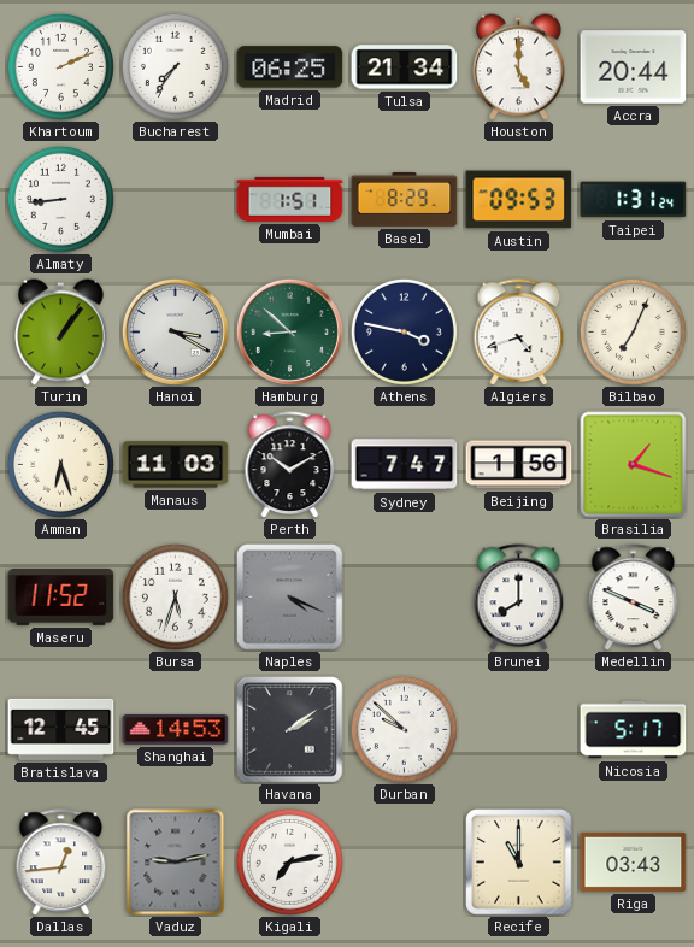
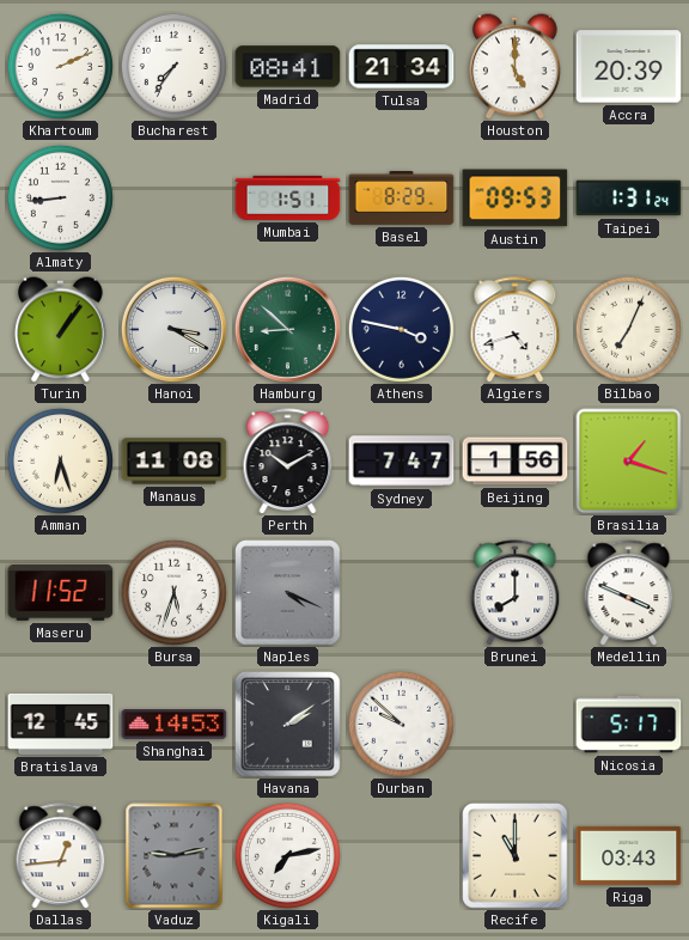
Madrid: 06:25 -> 08:41
Accra: 20:44 -> 20:39
Manaus: 11:03 -> 11:08
